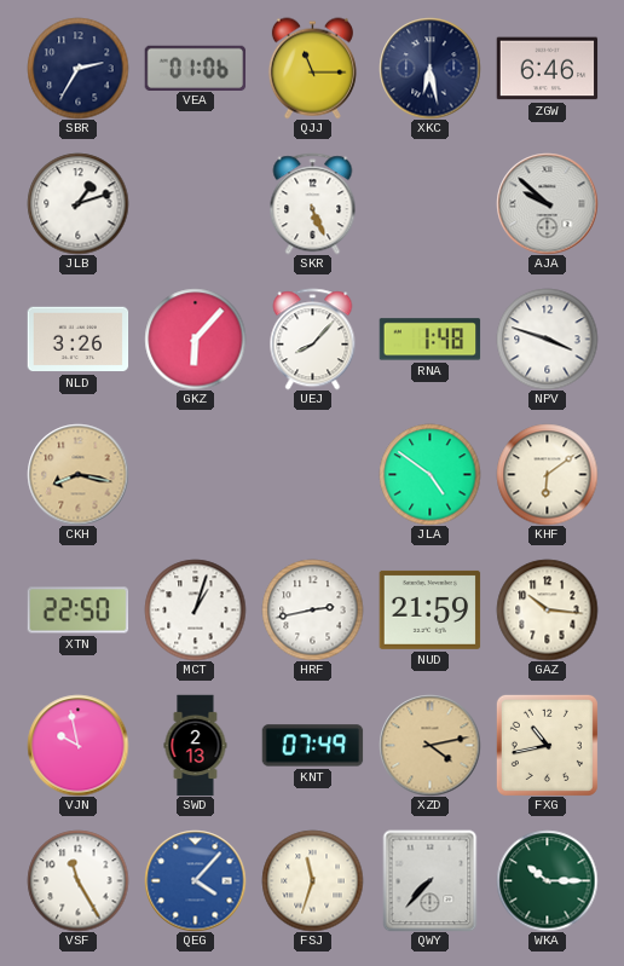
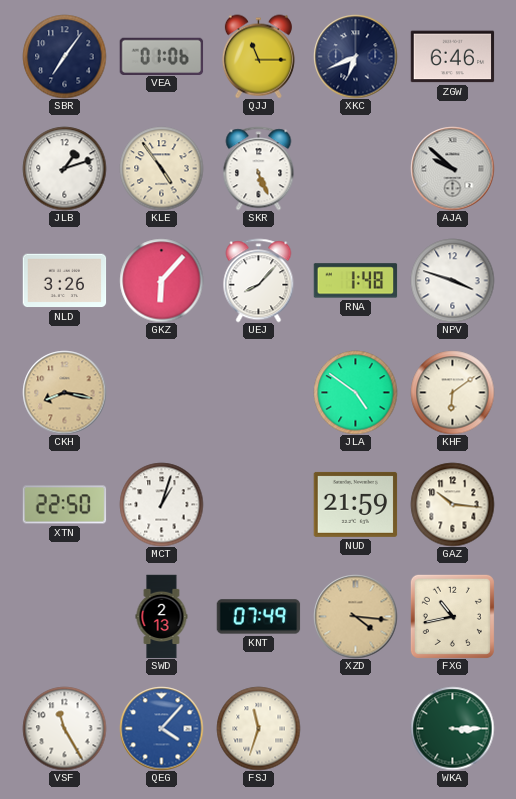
SBR: 2:35 -> 7:06
XKC: 6:28 -> 6:41
KLE: none -> 4:54
HRF: 2:43 -> none
VJN: 9:58 -> none
XZD: 4:13 -> 4:16
QWY: 7:37 -> none
WKA: 10:15 -> 3:15
